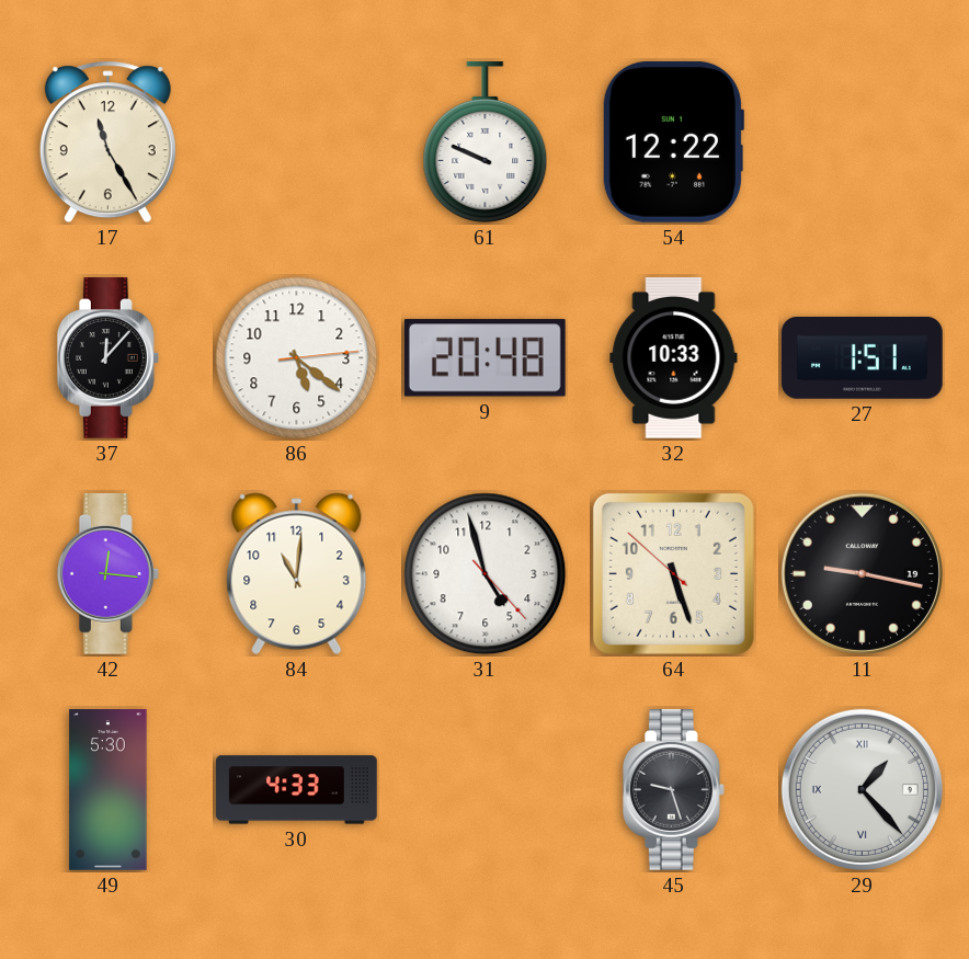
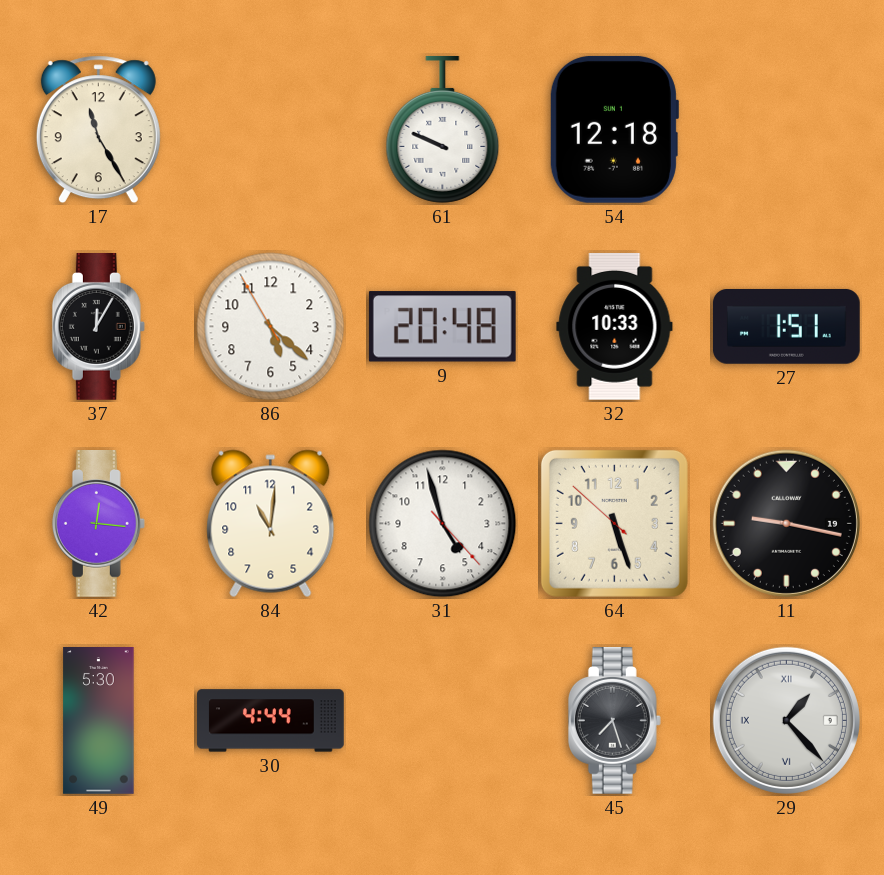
54: 12:22 -> 12:18
37: 12:07 -> 12:05
86: 5:21:14 -> 5:21:55
30: 4:33 -> 4:44
45: 9:27 -> 7:27
